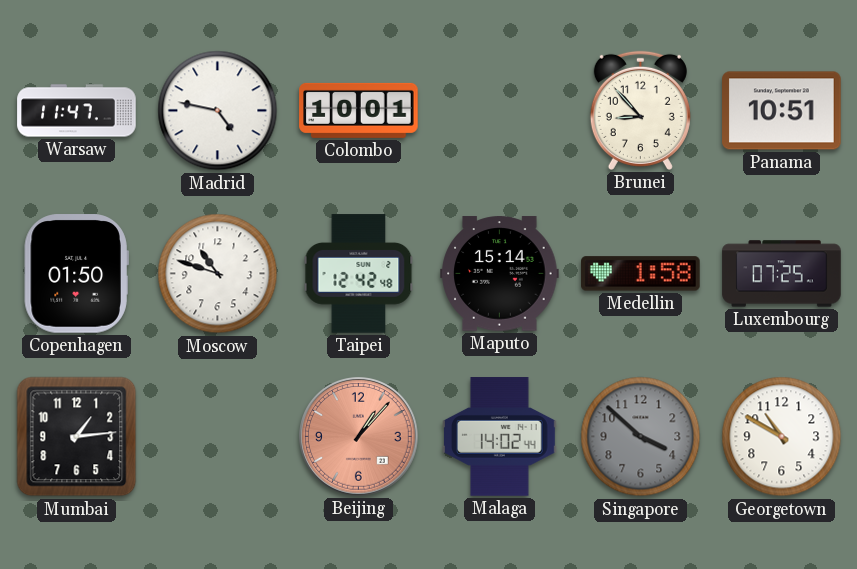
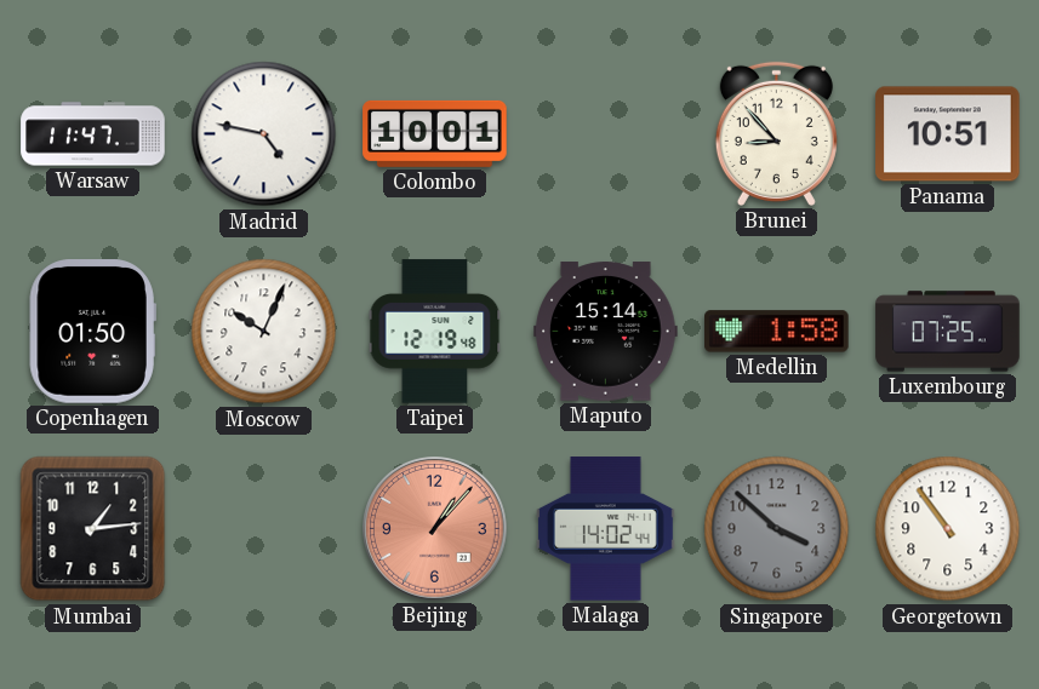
Moscow: 10:48 -> 10:04
Taipei: 12:42 -> 12:19
Georgetown: 10:50 -> 10:54
